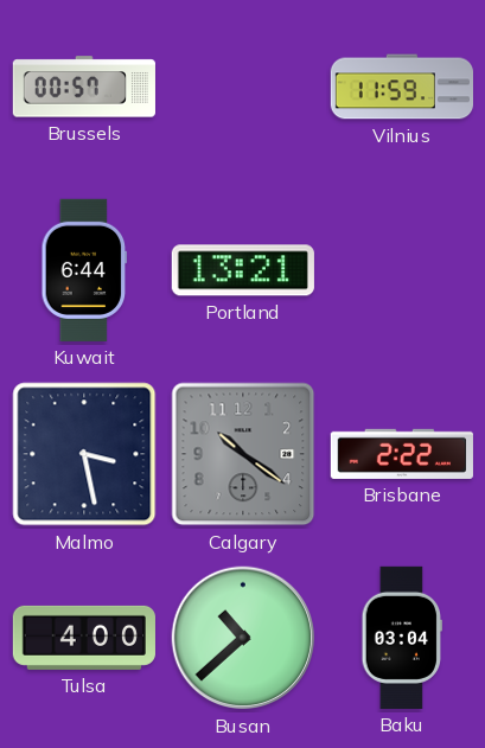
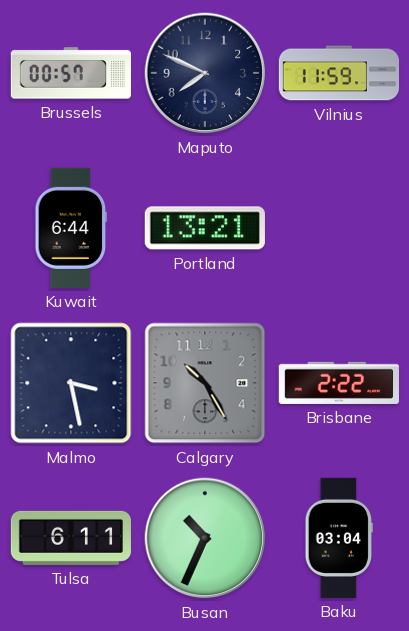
Maputo: none -> 7:49
Calgary: 10:21 -> 10:25
Tulsa: 4:00 -> 6:11
Busan: 10:38 -> 10:34
